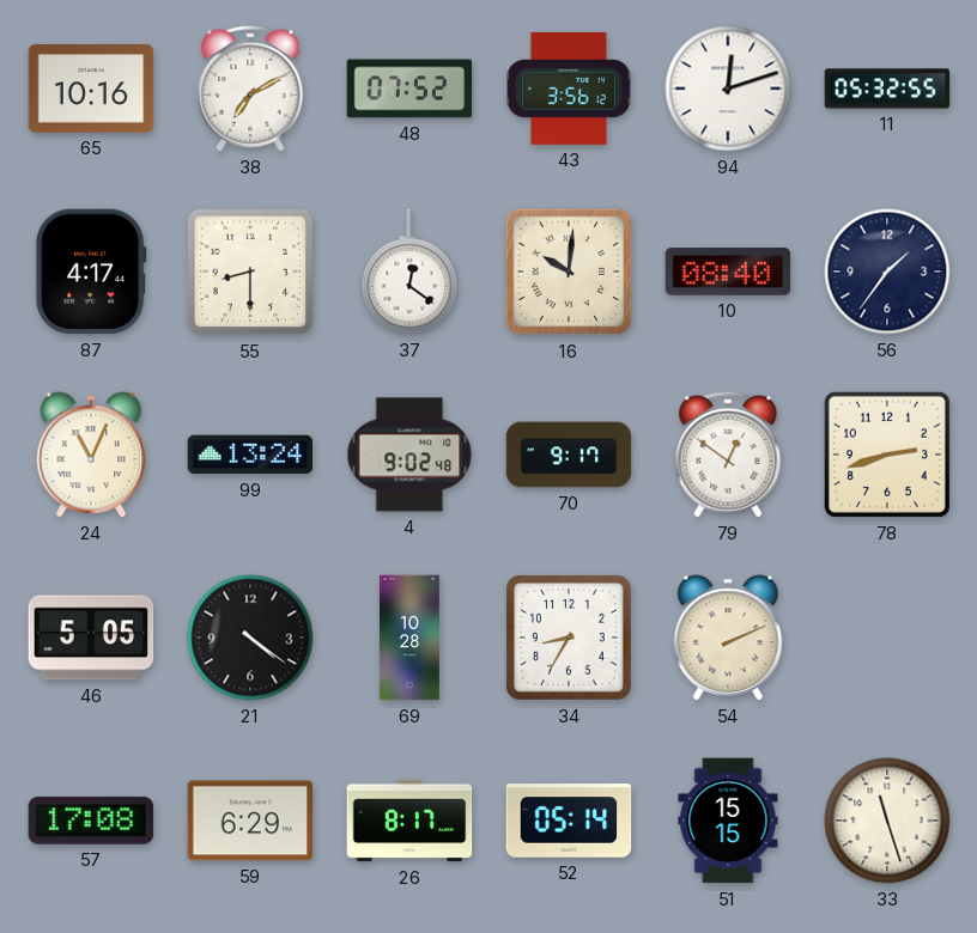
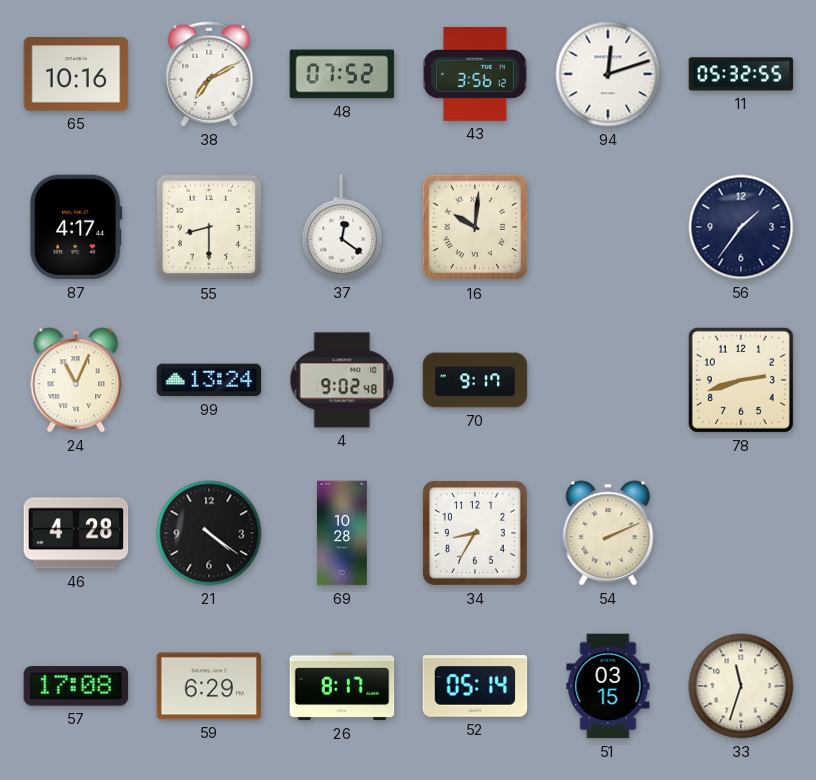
10: 08:40 -> none
79: 12:51 -> none
46: 5:05 -> 4:28
51: 15:15 -> 03:15
33: 11:27 -> 11:33
